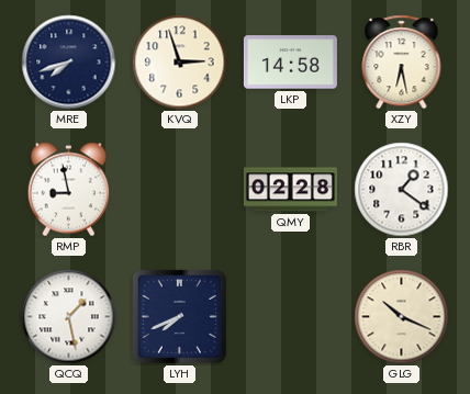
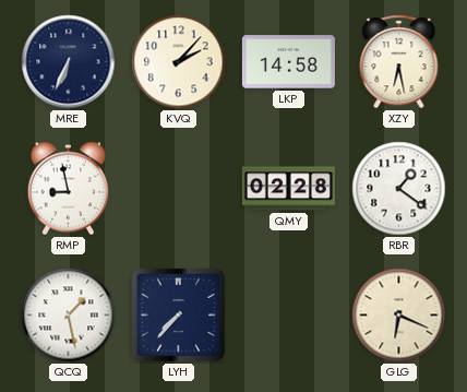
MRE: 7:42 -> 6:34
KVQ: 2:57 -> 2:07
LYH: 7:41 -> 7:37
GLG: 10:19 -> 6:19
